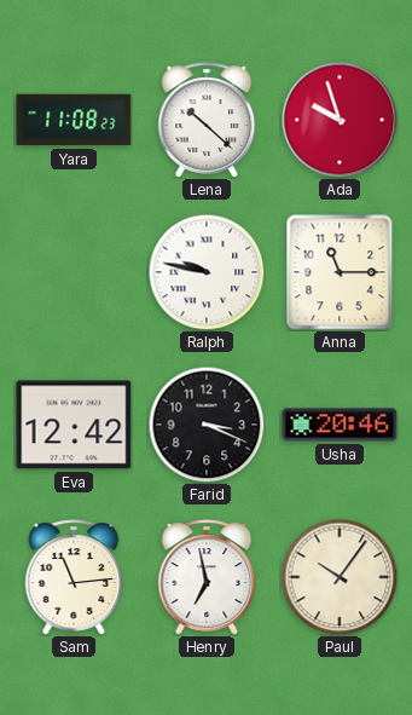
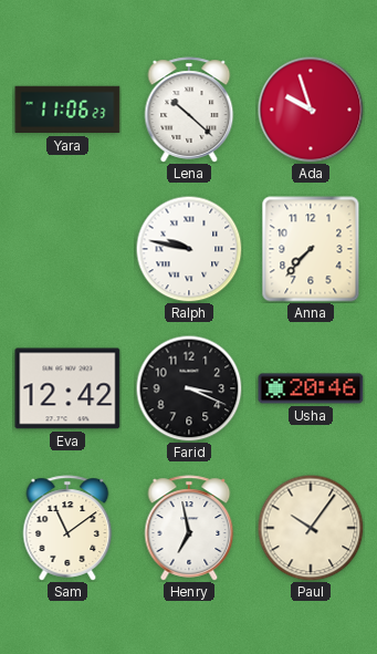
Yara: 11:08 -> 11:06
Anna: 11:15 -> 7:37
Sam: 11:14 -> 11:09
